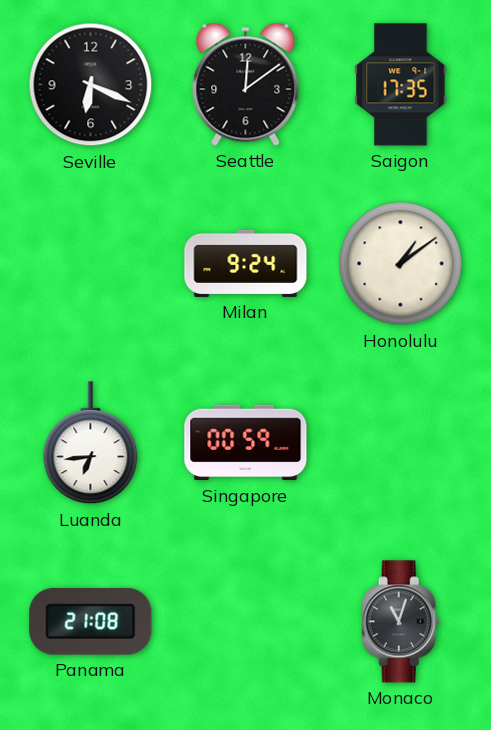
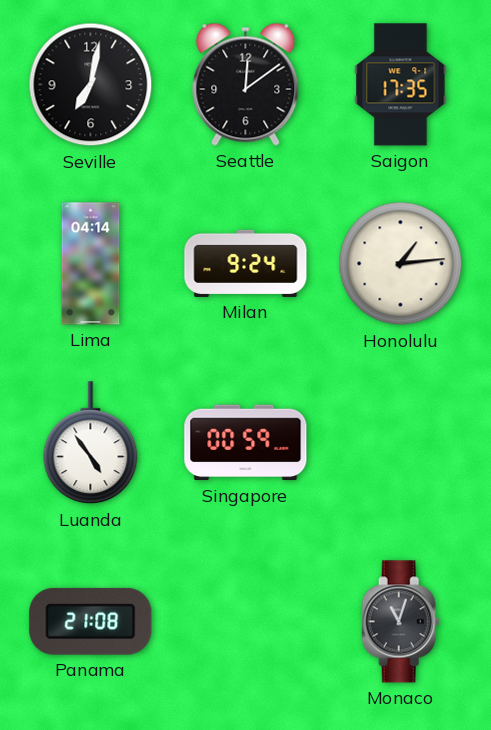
Seville: 6:19 -> 7:02
Lima: none -> 04:14
Honolulu: 1:09 -> 1:14
Luanda: 6:44 -> 4:54
